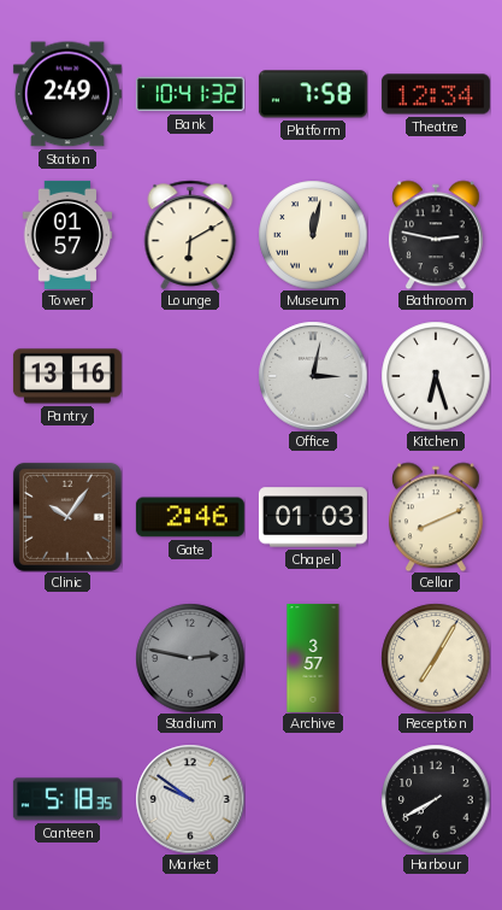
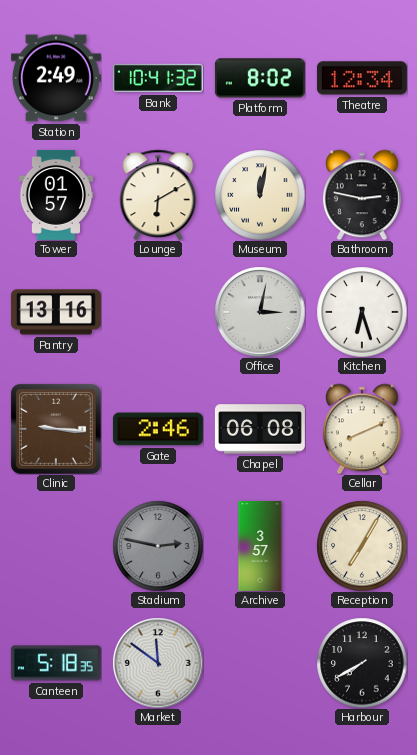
Platform: 7:58 -> 8:02
Clinic: 10:06 -> 9:16
Chapel: 01:03 -> 06:08
Market: 9:51 -> 11:51
